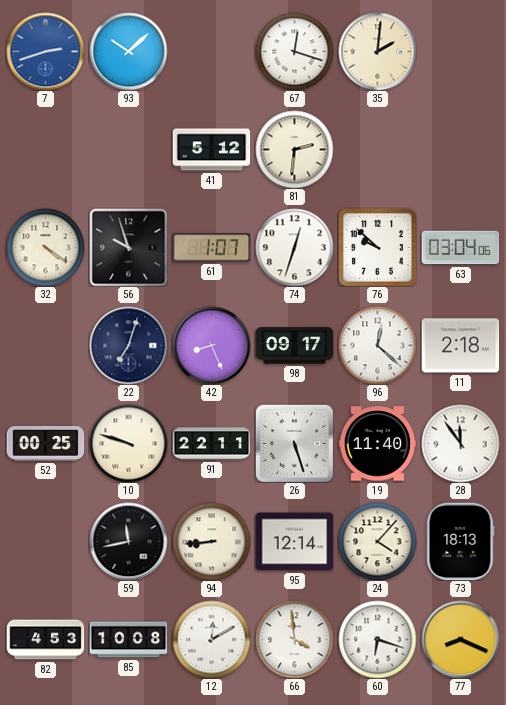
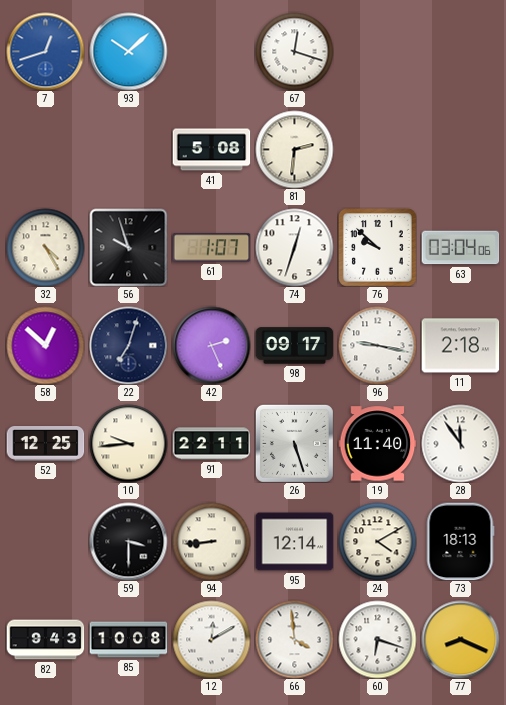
7: 2:42 -> 12:42
35: 2:01 -> none
41: 5:12 -> 5:08
32: 4:21 -> 4:25
58: none -> 12:52
42: 8:26 -> 2:26
96: 12:22 -> 9:17
52: 00:25 -> 12:25
10: 9:48 -> 9:44
59: 11:43 -> 3:30
24: 4:07 -> 4:10
82: 4:53 -> 9:43
